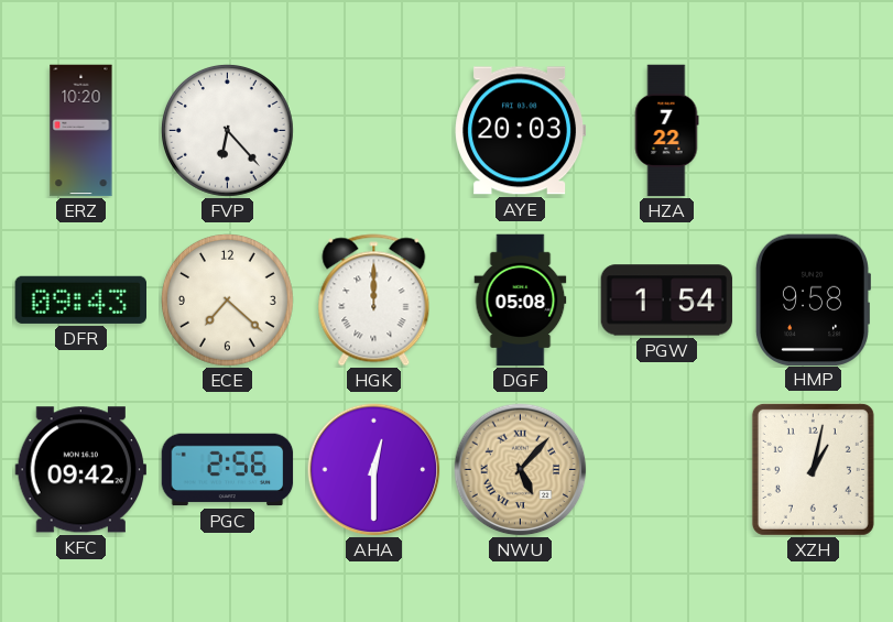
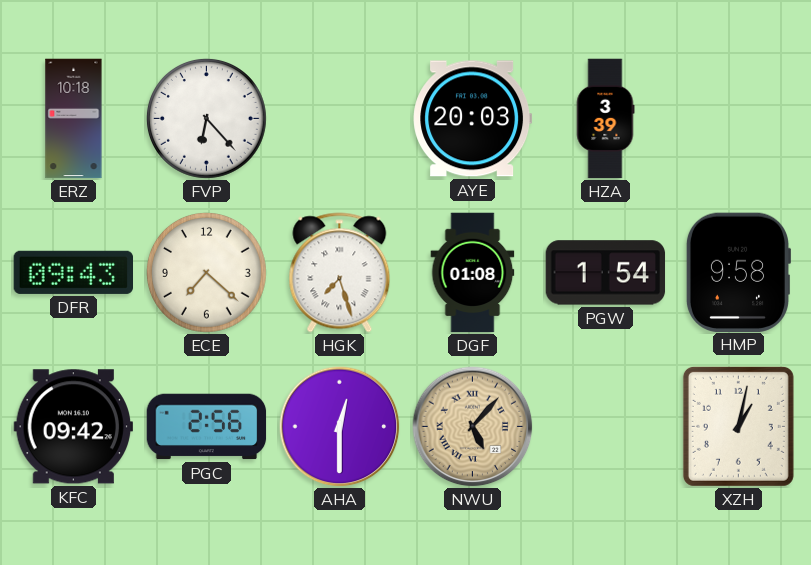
ERZ: 10:20 -> 10:18
HZA: 7:22 -> 3:39
HGK: 12:00 -> 7:27
DGF: 05:08 -> 01:08
